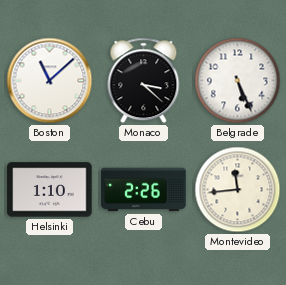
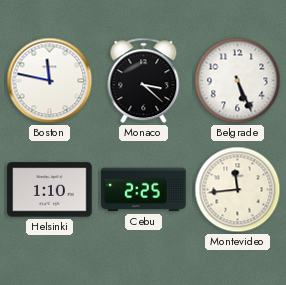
Boston: 11:08 -> 11:47
Cebu: 2:26 -> 2:25
